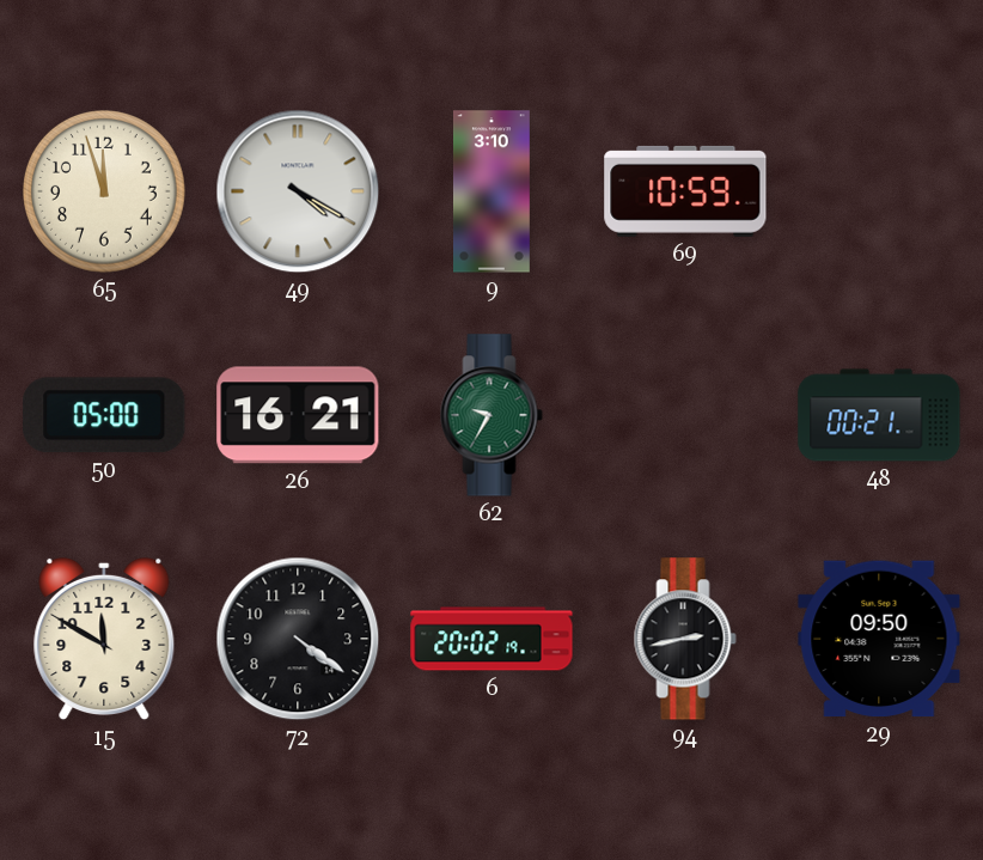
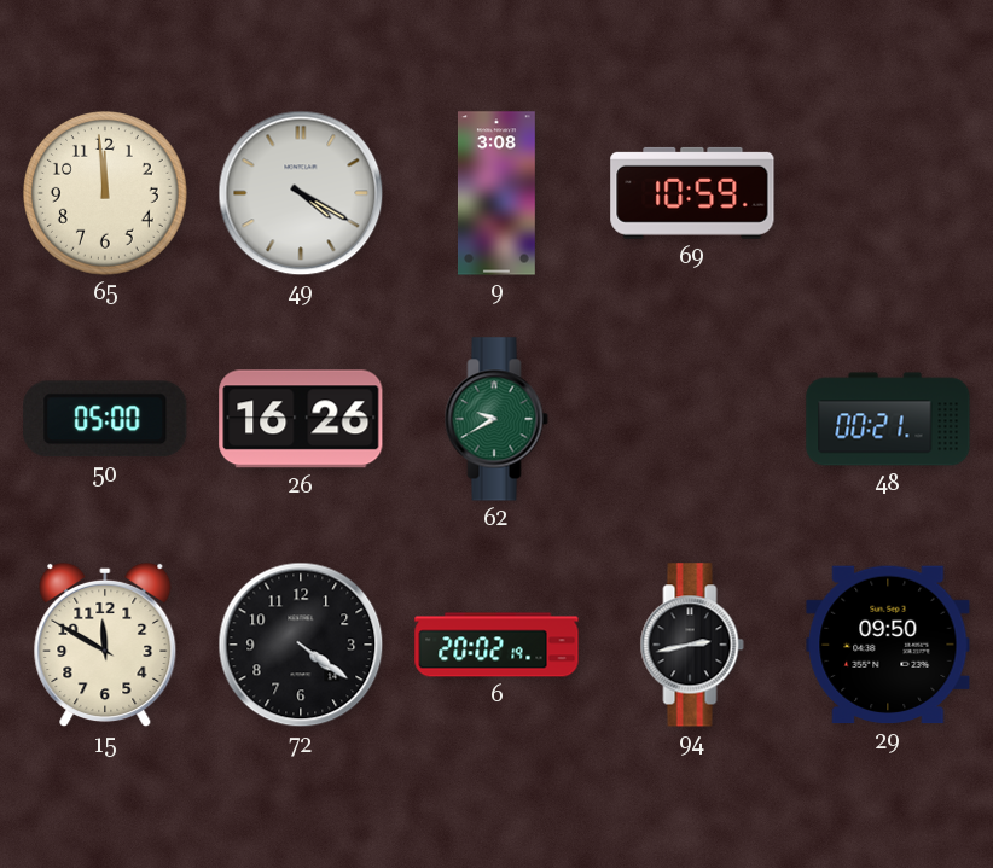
65: 11:57 -> 11:59
9: 3:10 -> 3:08
26: 16:21 -> 16:26
62: 9:35 -> 9:40
